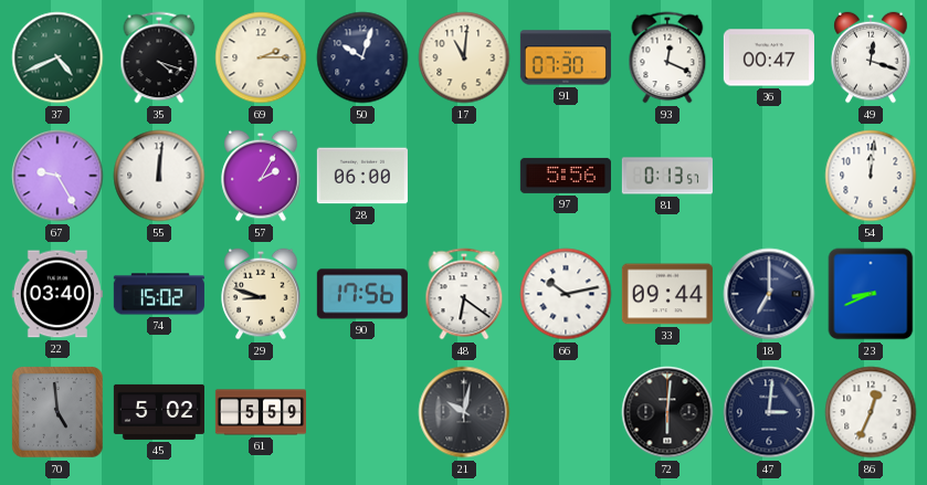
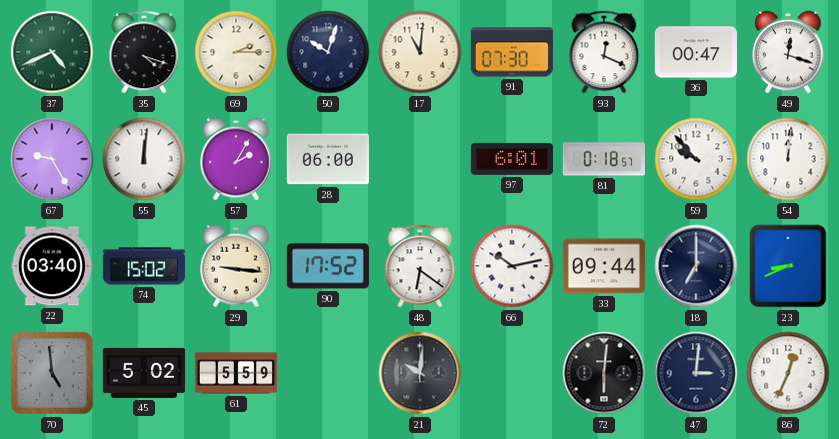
97: 5:56 -> 6:01
81: 0:13 -> 0:18
59: none -> 9:53
29: 8:48 -> 9:16
90: 17:56 -> 17:52
21: 10:02 -> 10:01
